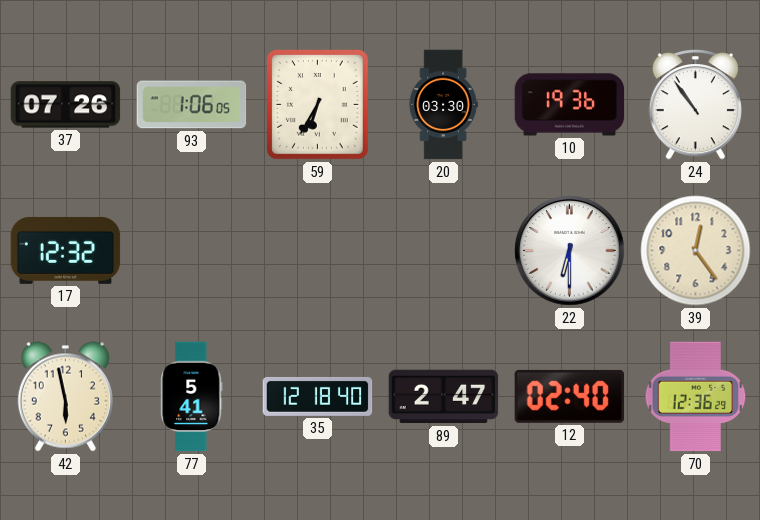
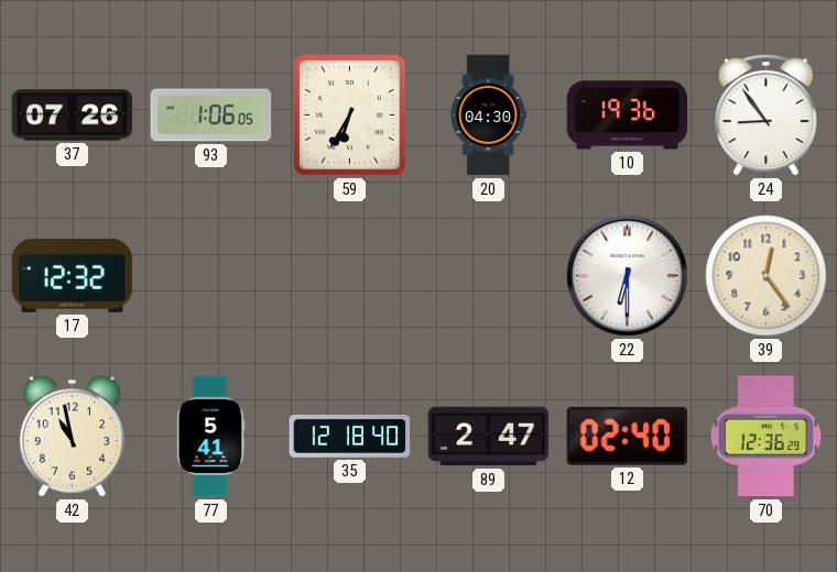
20: 03:30 -> 04:30
24: 10:54 -> 8:54
42: 5:58 -> 10:58
